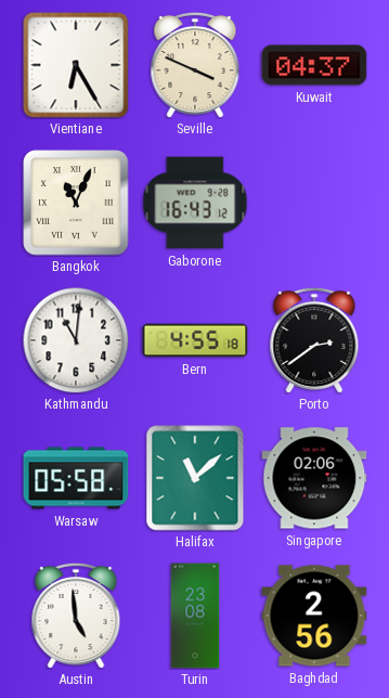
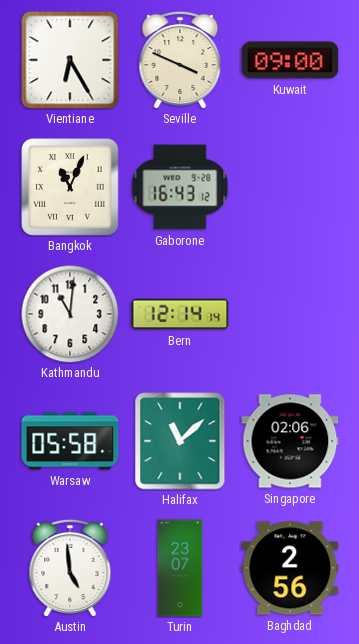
Kuwait: 04:37 -> 09:00
Bern: 4:55 -> 12:14
Porto: 2:39 -> none
Turin: 23:08 -> 23:07
